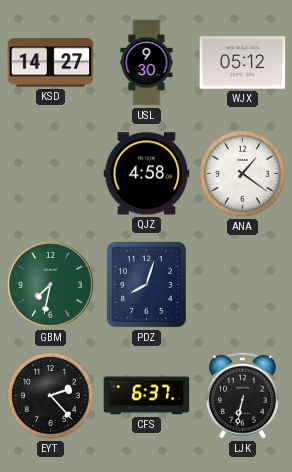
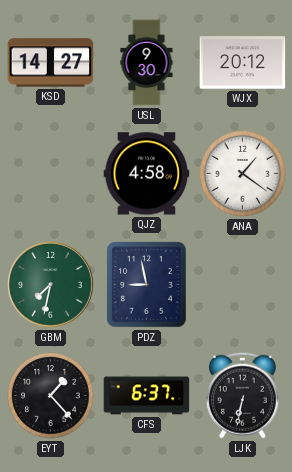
WJX: 05:12 -> 20:12
PDZ: 8:03 -> 8:58
EYT: 2:23 -> 1:23
